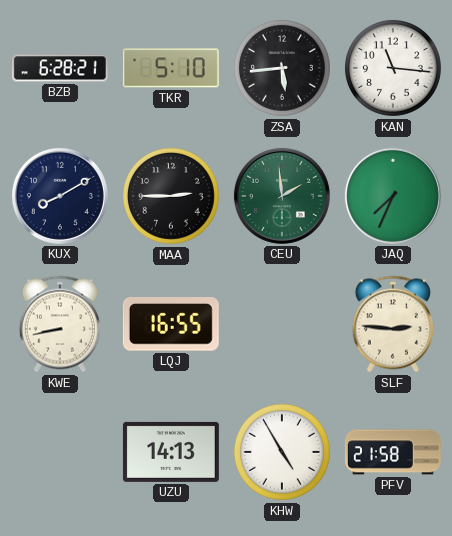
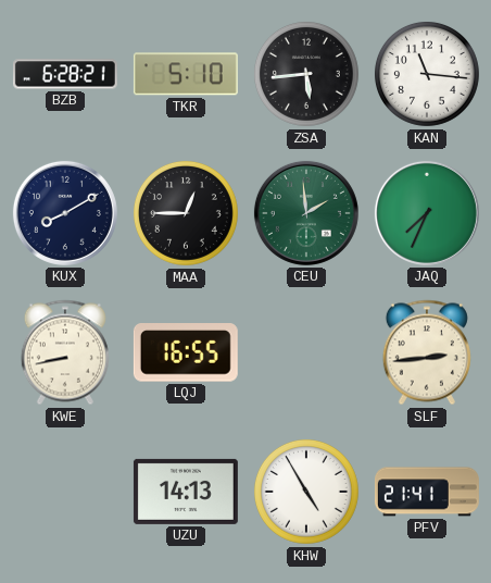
MAA: 2:45 -> 12:45
SLF: 2:46 -> 2:44
PFV: 21:58 -> 21:41
